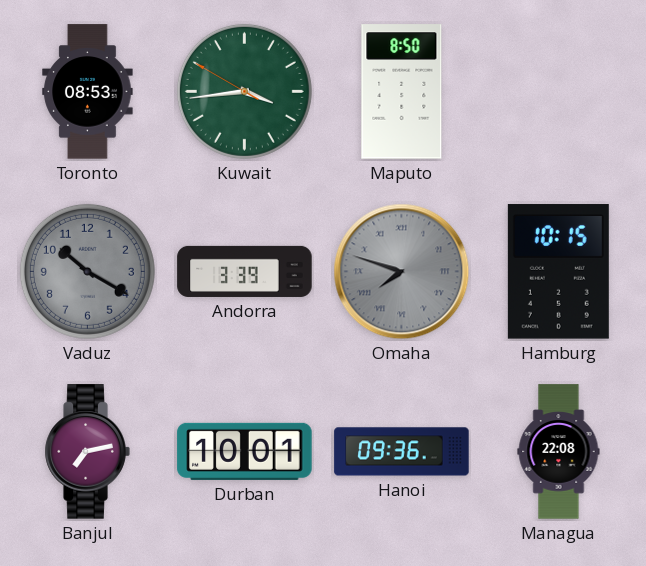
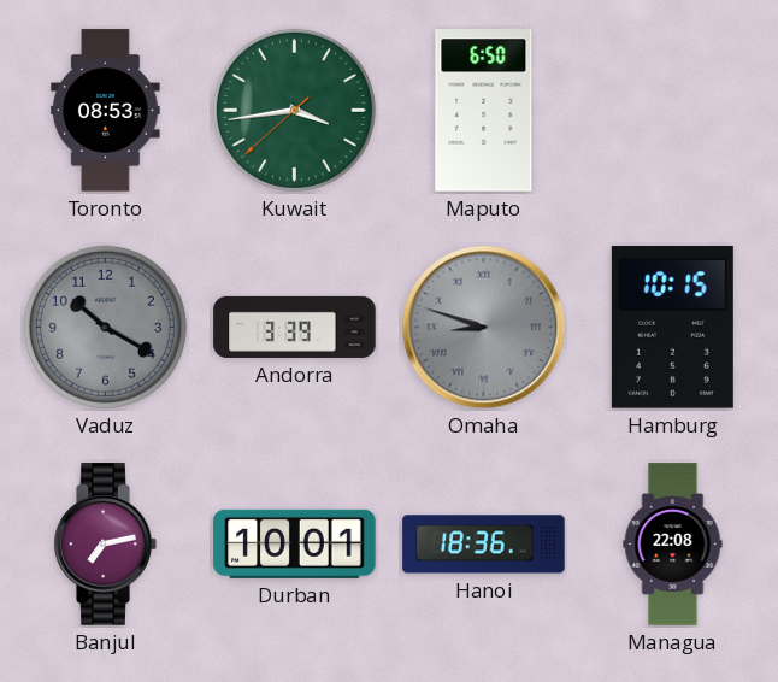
Kuwait: 3:43:50 -> 3:43:38
Maputo: 8:50 -> 6:50
Omaha: 7:48 -> 8:48
Hanoi: 09:36 -> 18:36
